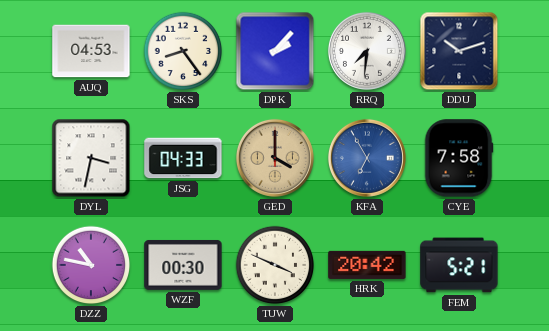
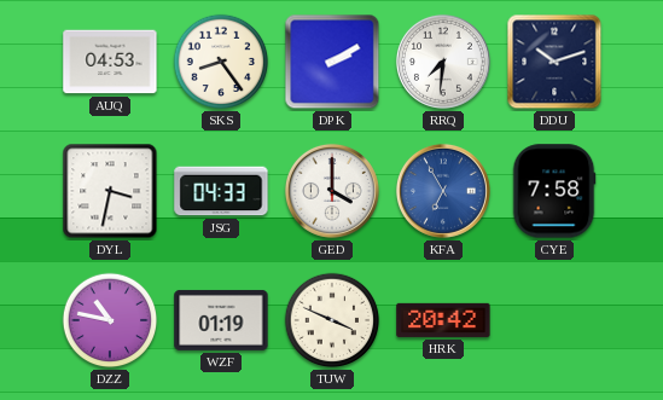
DPK: 2:07 -> 2:10
GED dial: champagne -> white
WZF: 00:30 -> 01:19
FEM: 5:21 -> none
